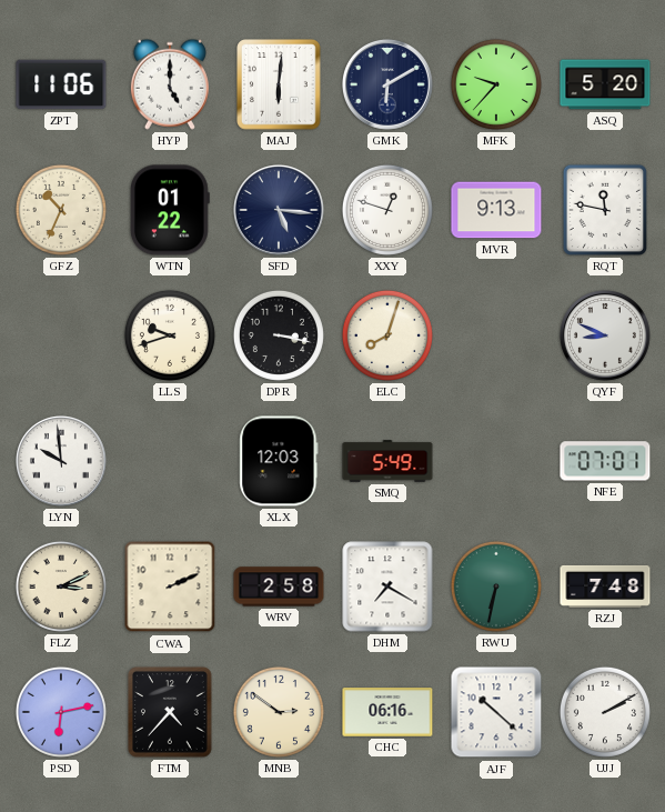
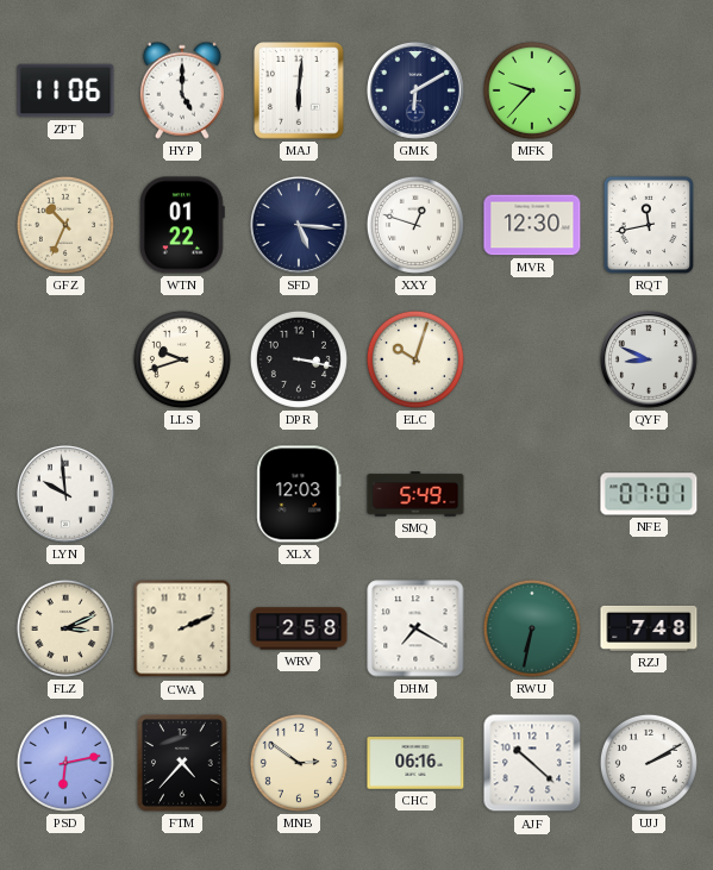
ASQ: 5:20 -> none
MVR: 9:13 -> 12:30
RQT: 11:47 -> 11:43
ELC: 8:03 -> 10:03
